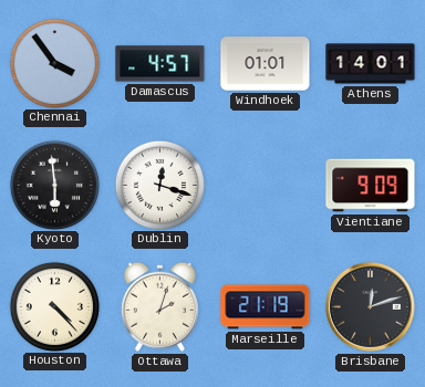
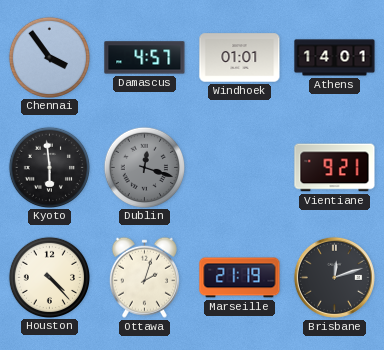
Dublin dial: white -> grey
Vientiane: 9:09 -> 9:21
